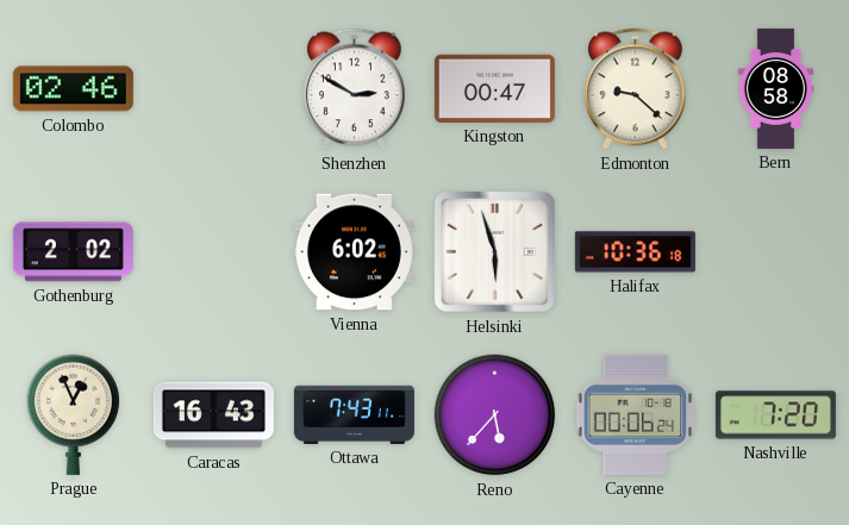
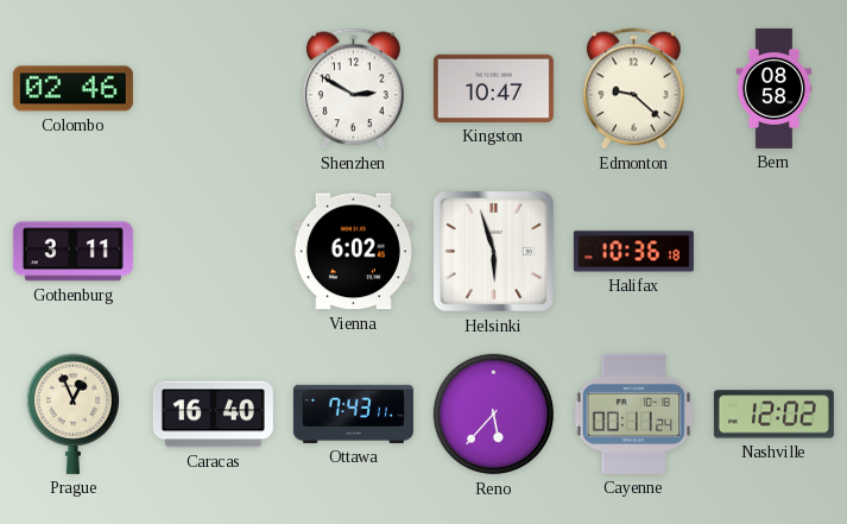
Kingston: 00:47 -> 10:47
Gothenburg: 2:02 -> 3:11
Caracas: 16:43 -> 16:40
Cayenne: 00:06 -> 00:11
Nashville: 7:20 -> 12:02
